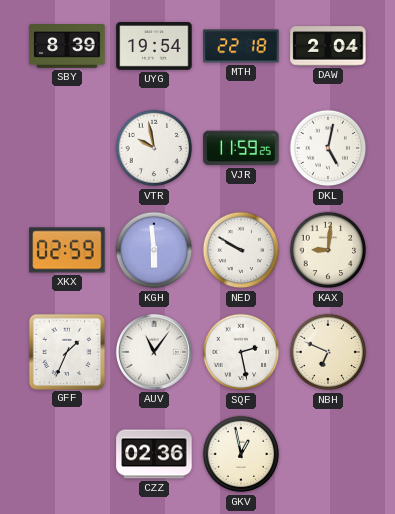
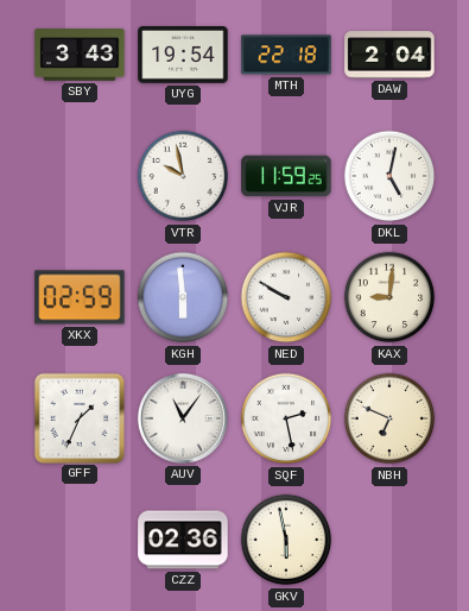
SBY: 8:39 -> 3:43
GKV: 12:58 -> 5:58
